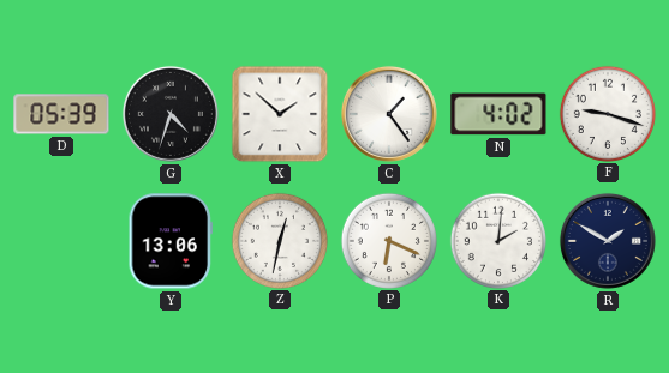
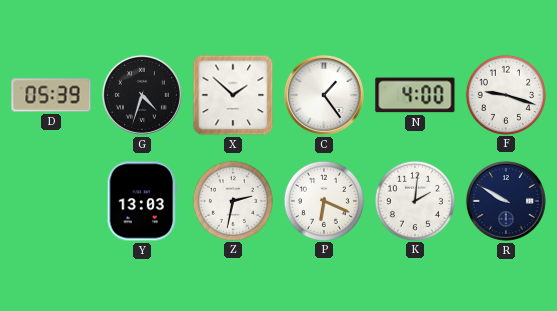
N: 4:02 -> 4:00
Y: 13:06 -> 13:03
Z: 12:32 -> 2:32
R: 1:50 -> 9:50
